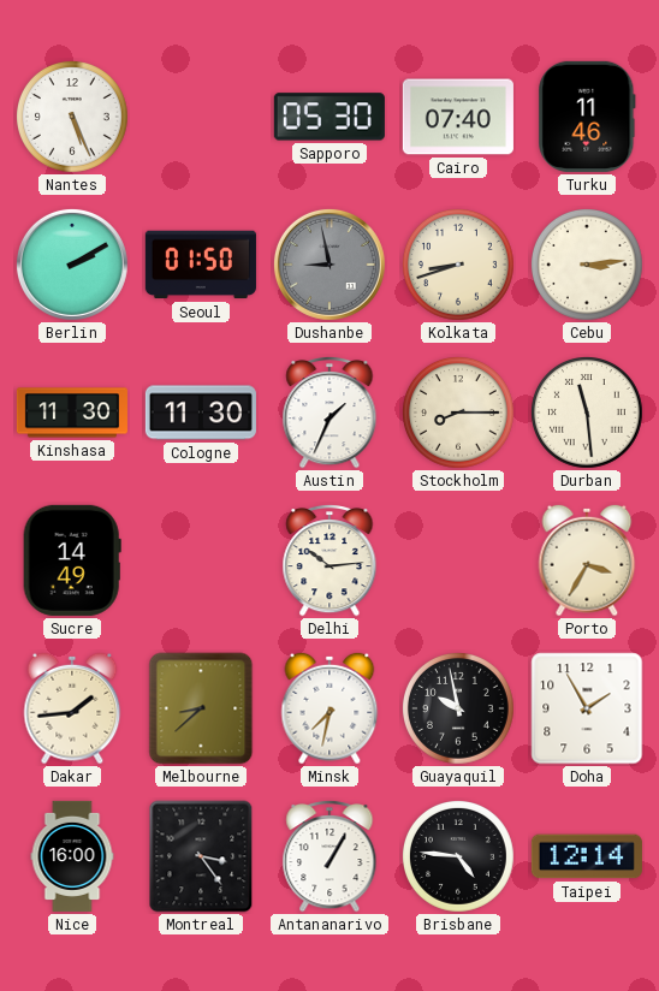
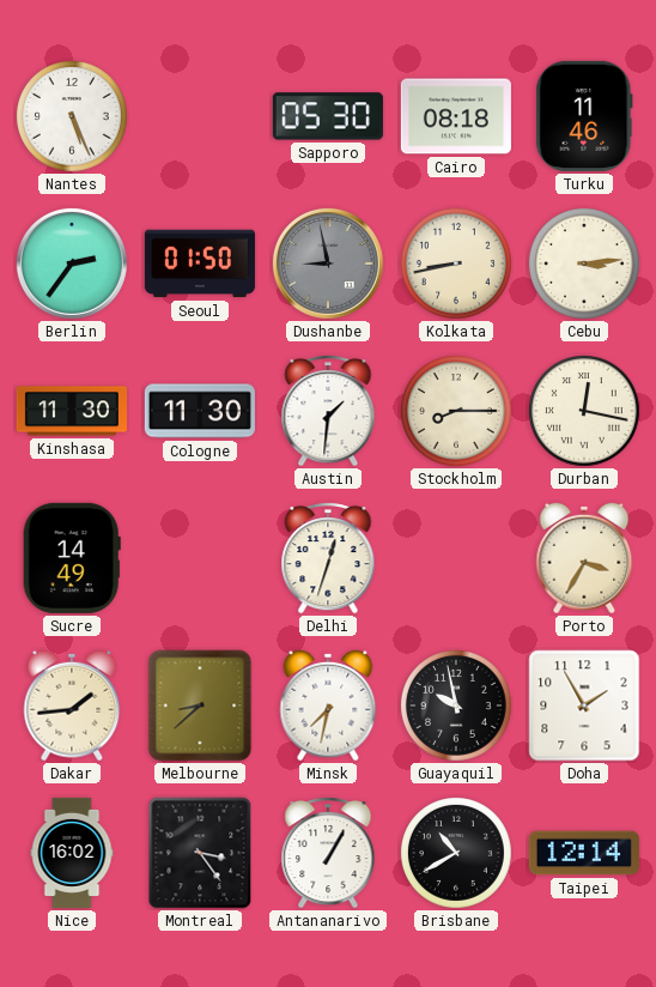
Cairo: 07:40 -> 08:18
Berlin: 2:10 -> 2:36
Kolkata: 8:42 -> 8:43
Austin: 1:34 -> 1:31
Durban: 11:29 -> 12:17
Delhi: 10:14 -> 12:33
Nice: 16:00 -> 16:02
Brisbane: 4:46 -> 10:40
